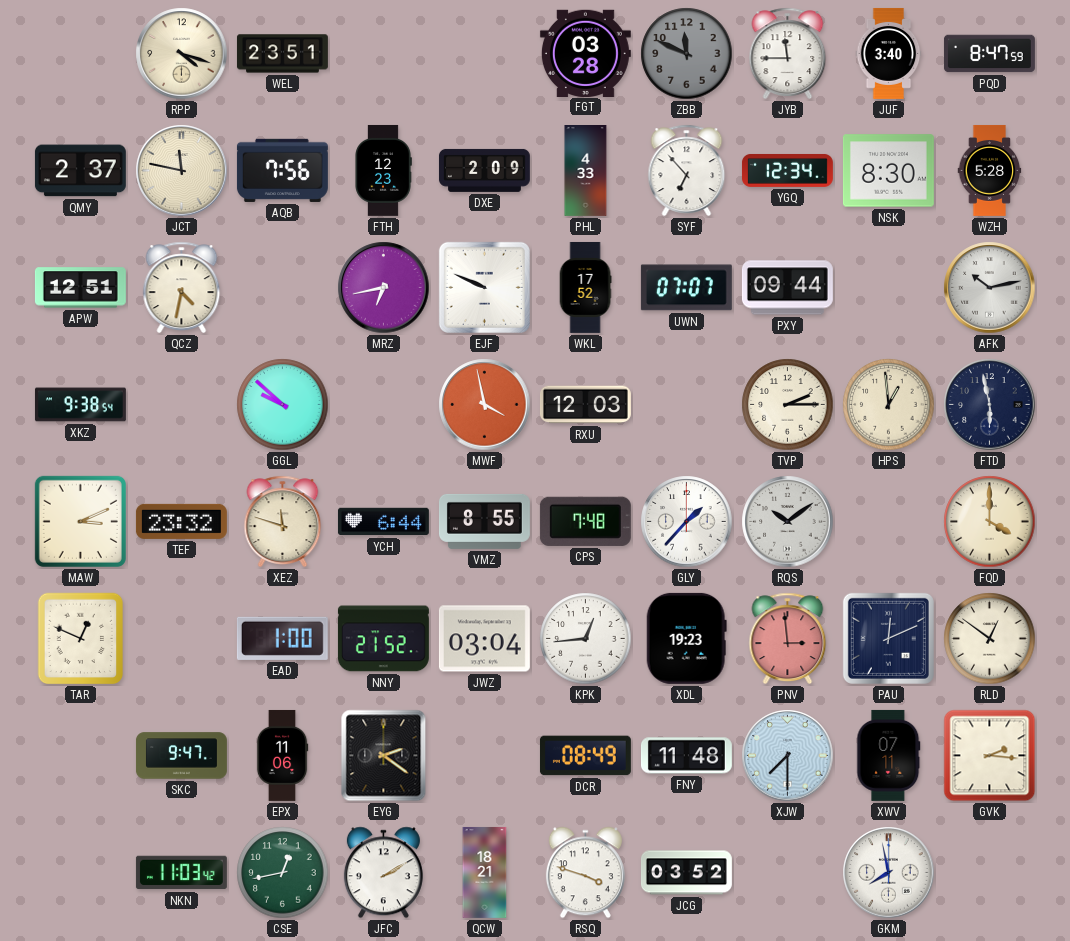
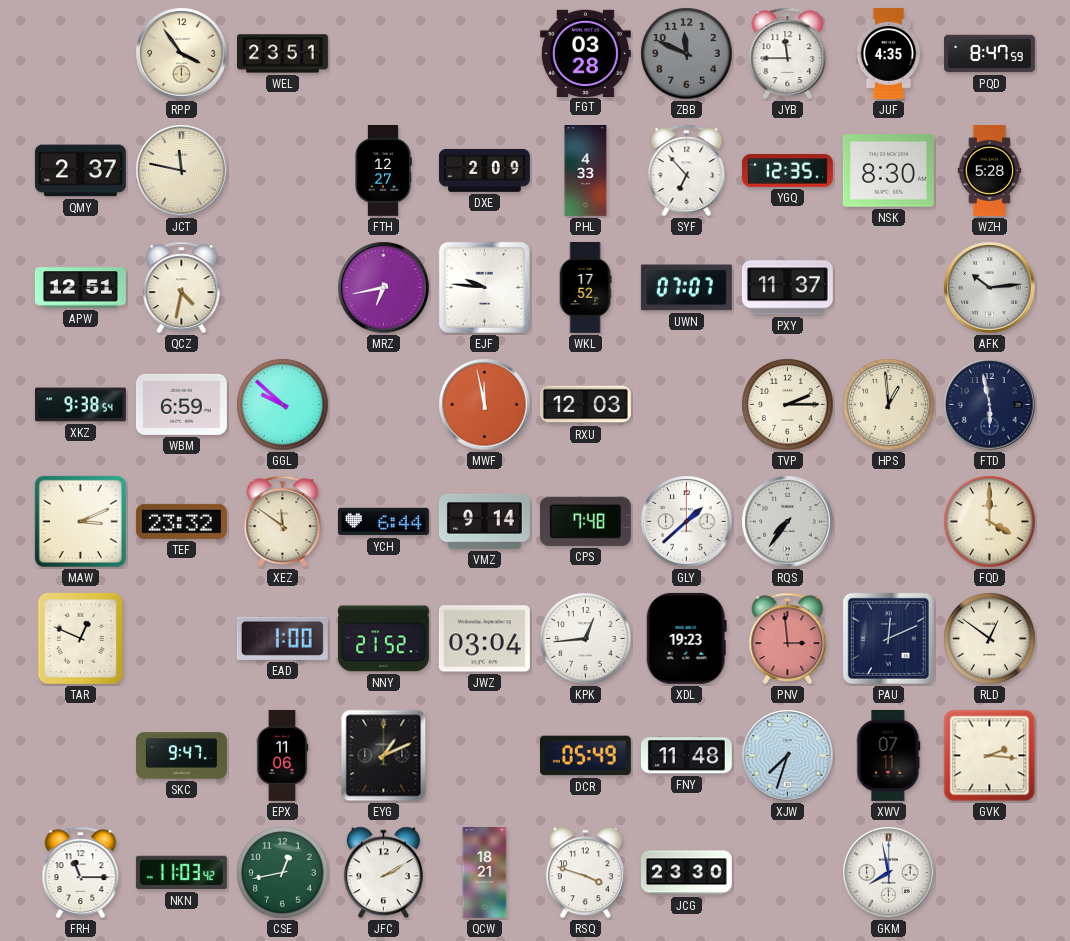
RPP: 4:18 -> 3:54
JUF: 3:40 -> 4:35
AQB: 7:56 -> none
FTH: 12:23 -> 12:27
YGQ: 12:34 -> 12:35
EJF: 9:49 -> 9:46
PXY: 09:44 -> 11:37
AFK: 10:13 -> 10:14
WBM: none -> 6:59
MWF: 3:58 -> 11:58
XEZ: 11:48 -> 11:51
VMZ: 8:55 -> 9:14
GLY: 1:37 -> 1:38
RQS: 10:09 -> 7:36
EYG: 2:21 -> 1:11
DCR: 08:49 -> 05:49
XJW: 7:30 -> 7:33
FRH: none -> 11:15
JCG: 03:52 -> 23:30
